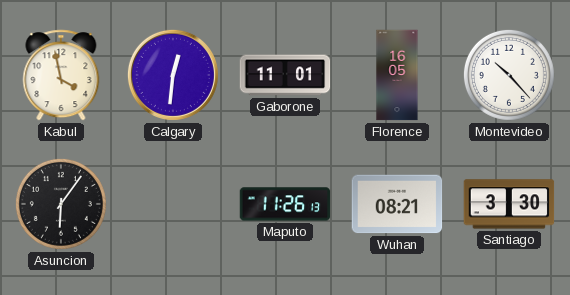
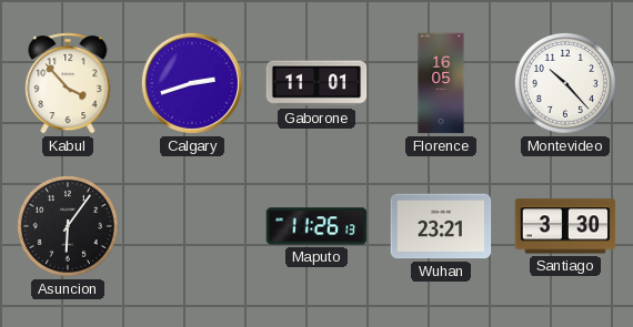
Kabul: 3:58 -> 3:53
Calgary: 12:31 -> 2:42
Wuhan: 08:21 -> 23:21
